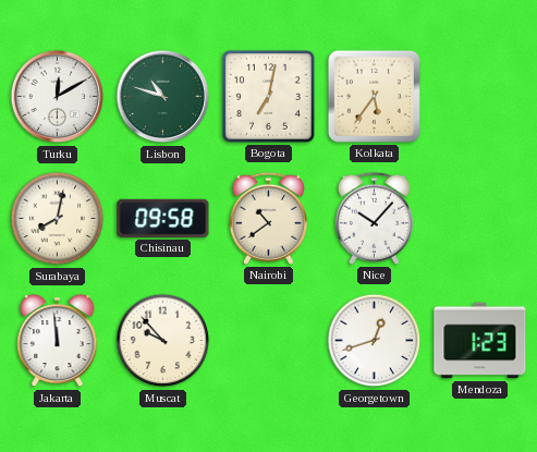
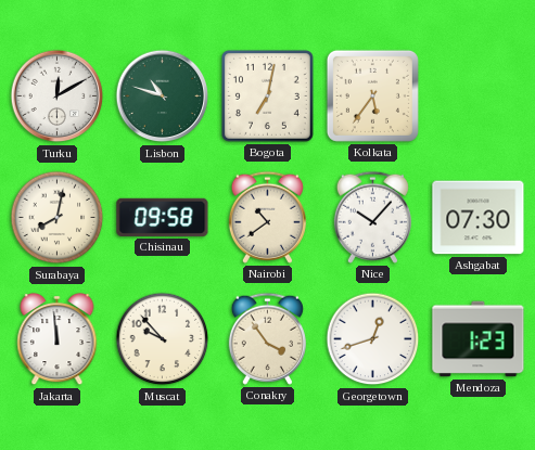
Ashgabat: none -> 07:30
Conakry: none -> 3:54
